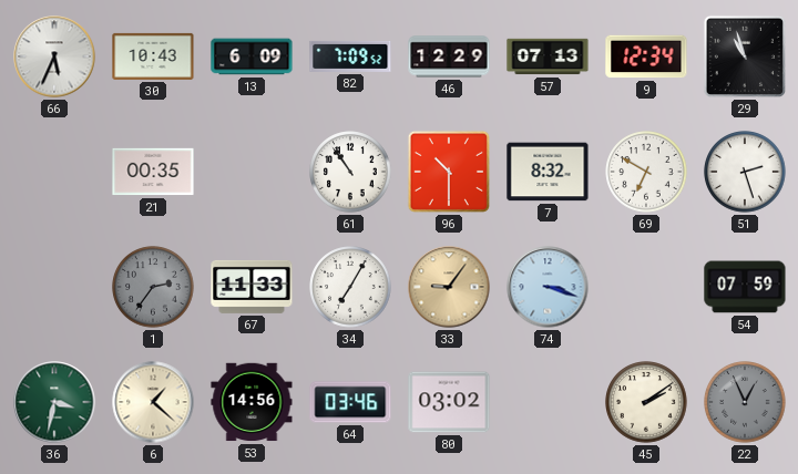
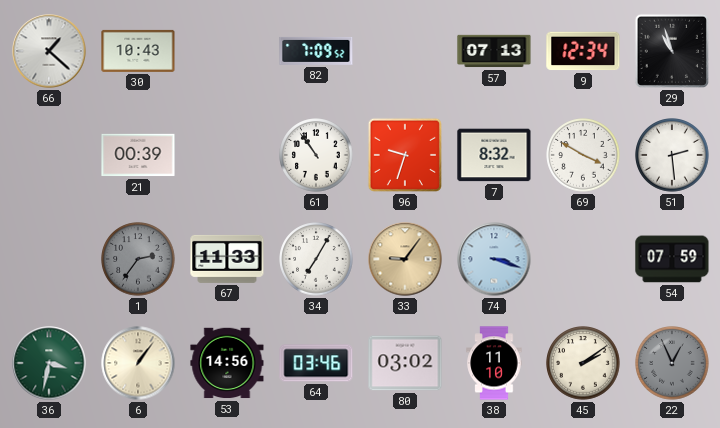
66: 5:34 -> 1:22
13: 6:09 -> none
46: 12:29 -> none
21: 00:35 -> 00:39
96: 10:30 -> 9:33
69: 6:50 -> 3:50
51: 2:27 -> 2:29
6: 1:22 -> 1:06
38: none -> 11:10
